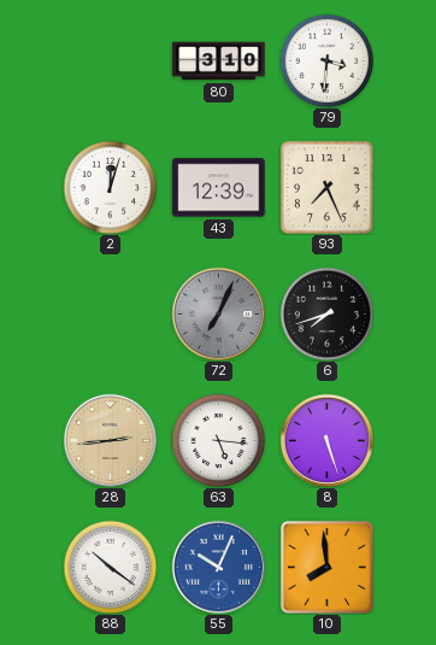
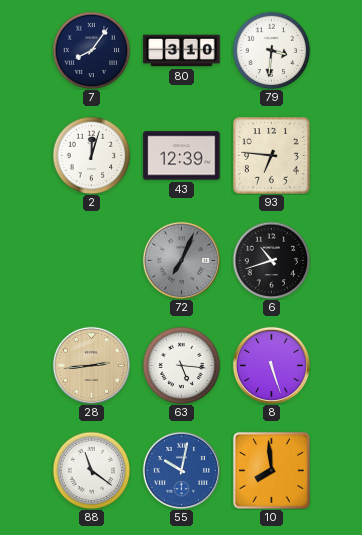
7: none -> 8:06
93: 7:26 -> 6:46
6: 7:42 -> 10:42
88: 10:21 -> 11:21
55: 10:04 -> 10:02
